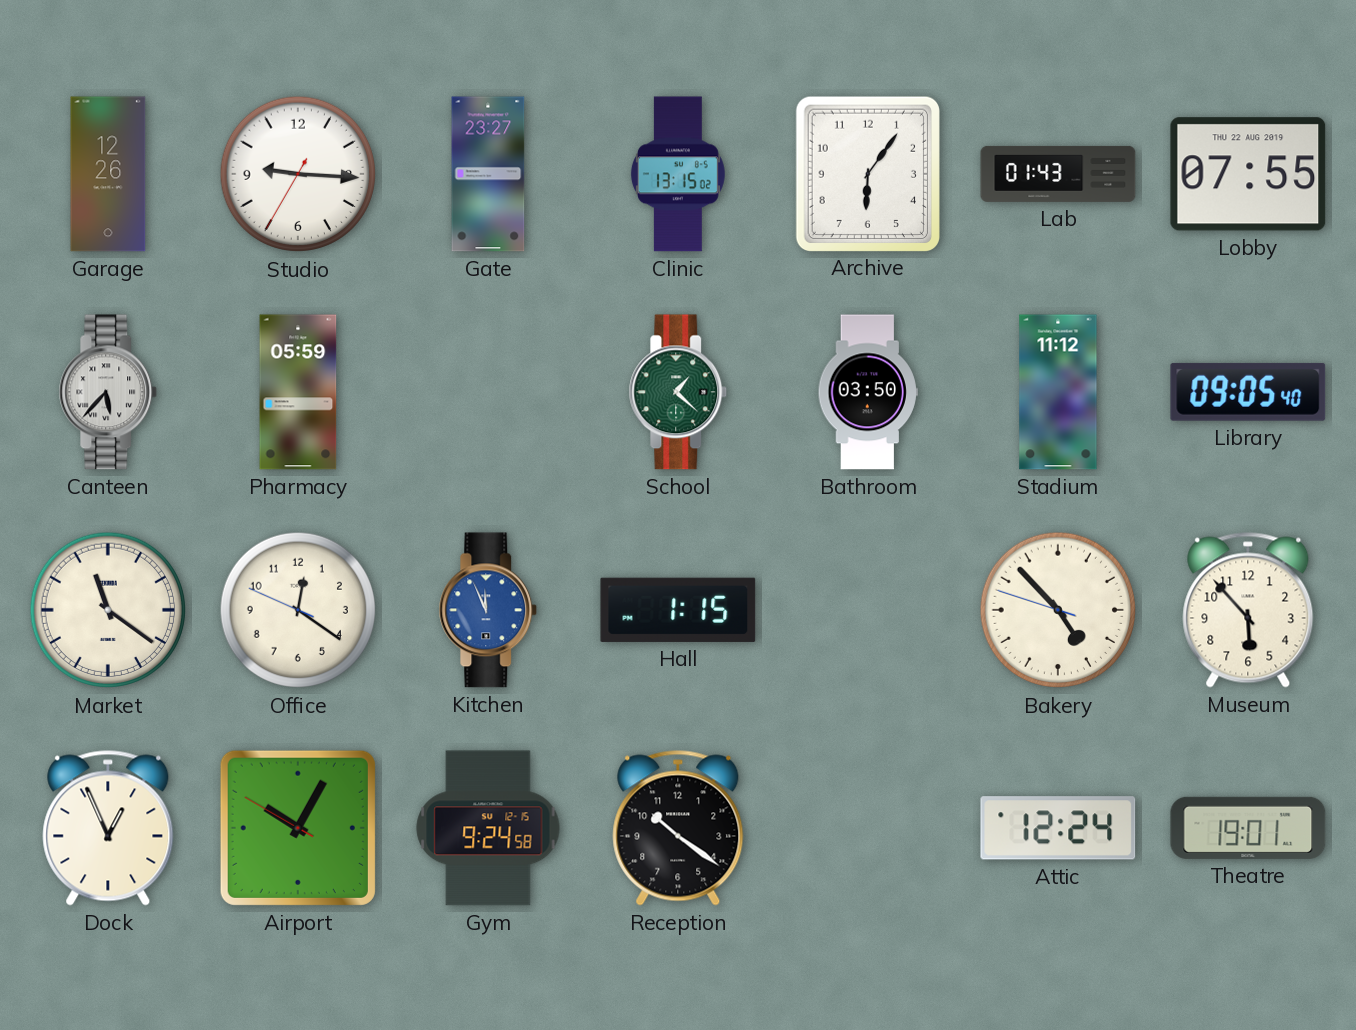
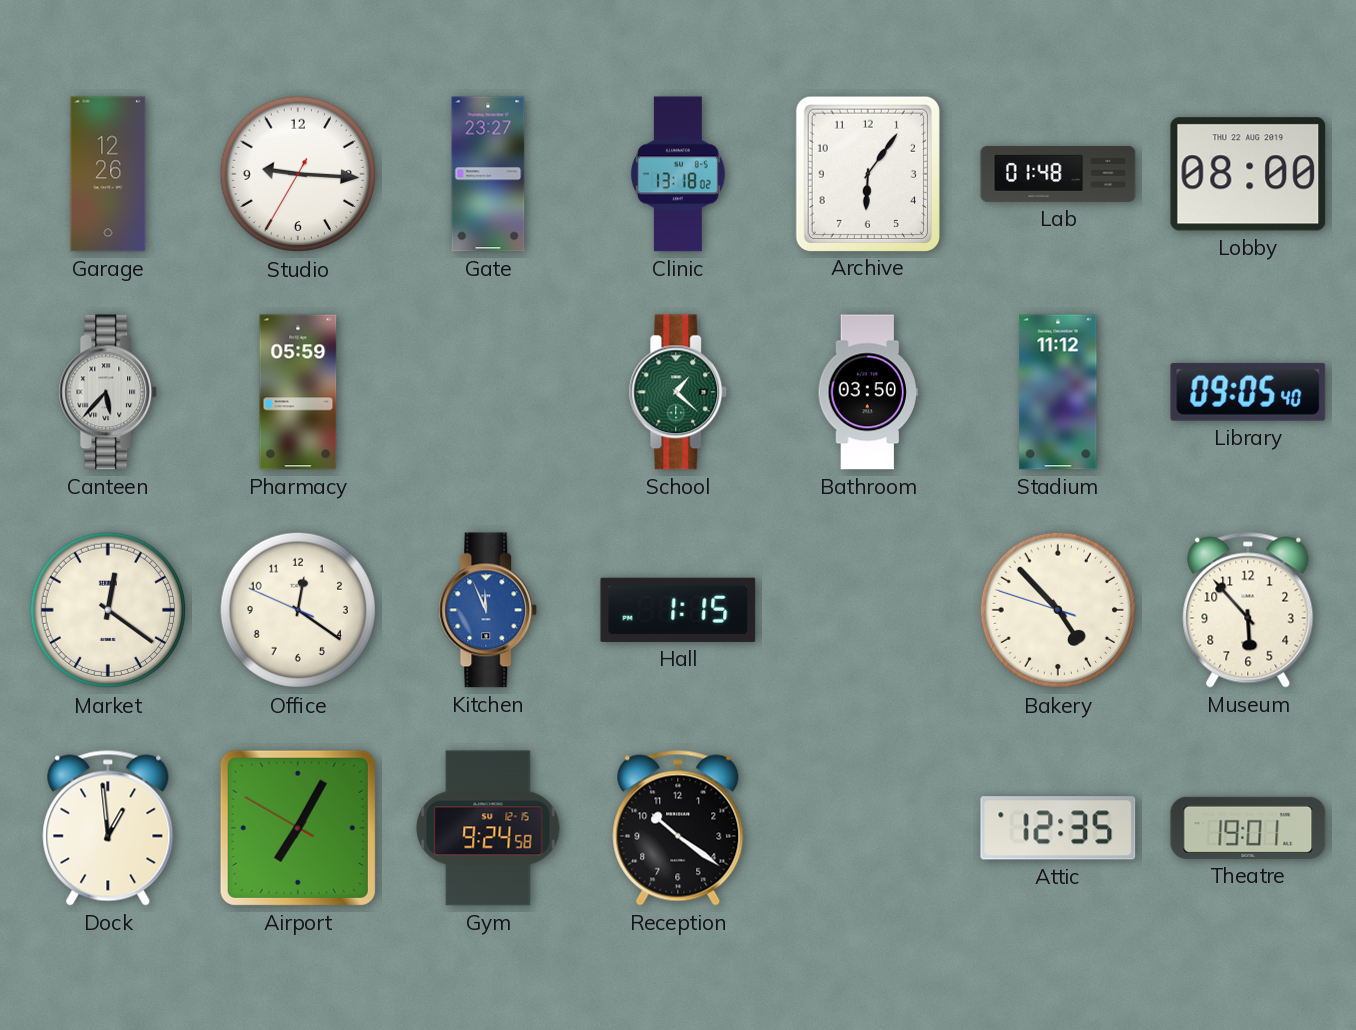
Clinic: 13:15 -> 13:18
Lab: 01:43 -> 01:48
Lobby: 07:55 -> 08:00
Market: 11:21 -> 12:21
Dock: 12:56 -> 12:59
Airport: 10:04 -> 7:04
Attic: 12:24 -> 12:35
